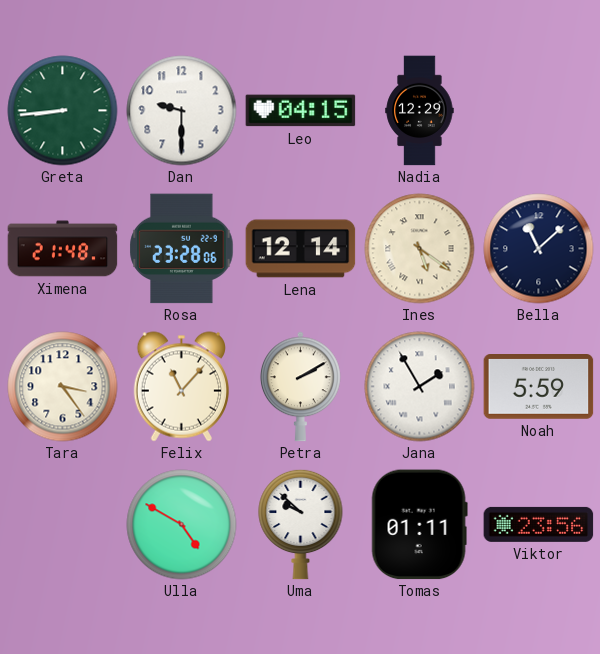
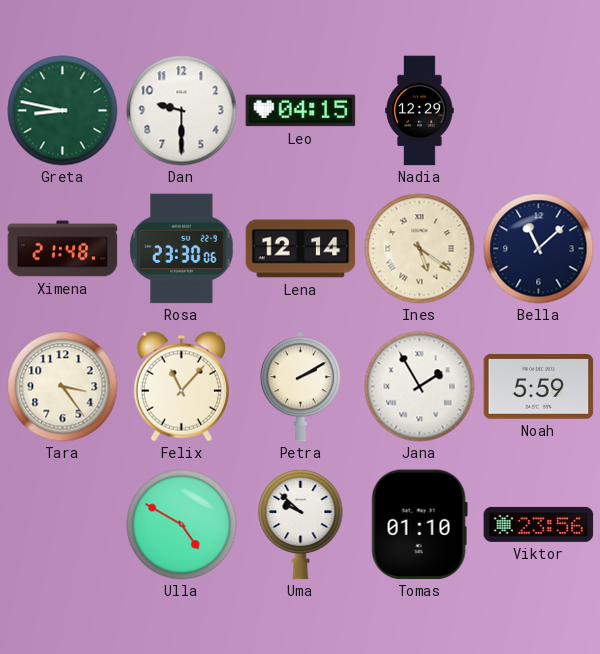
Greta: 8:44 -> 8:47
Rosa: 23:28 -> 23:30
Tomas: 01:11 -> 01:10
